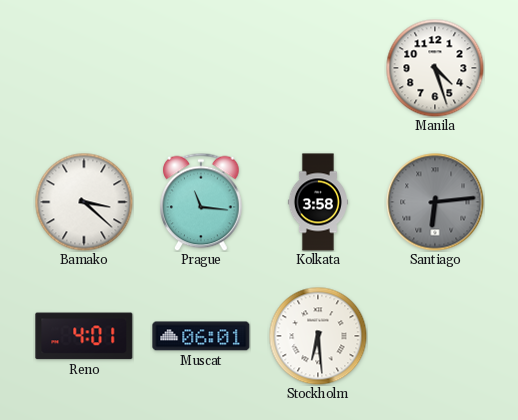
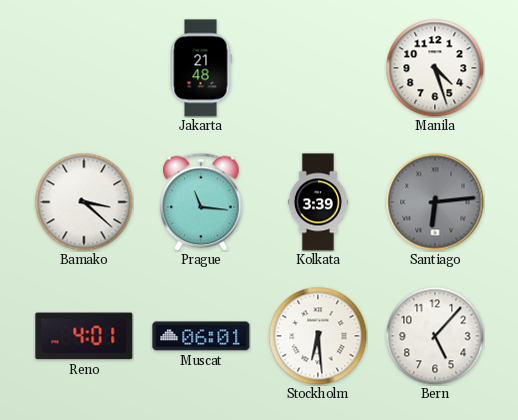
Jakarta: none -> 21:48
Kolkata: 3:58 -> 3:39
Bern: none -> 5:07
